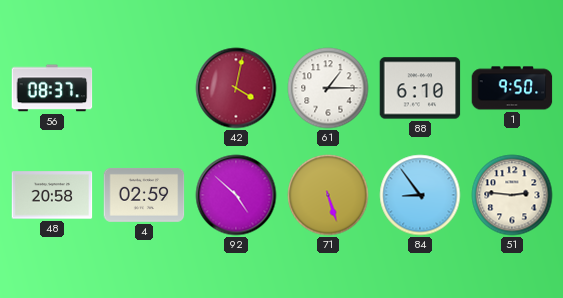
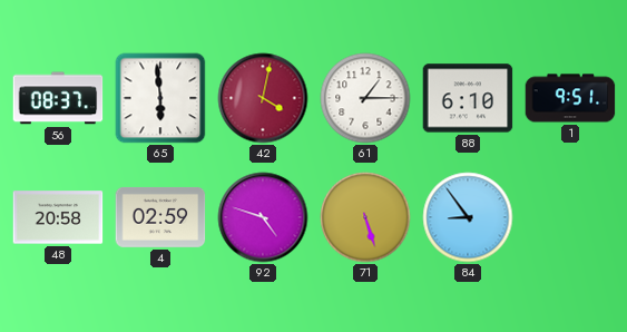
65: none -> 5:59
1: 9:50 -> 9:51
92: 4:52 -> 4:48
51: 2:46 -> none
